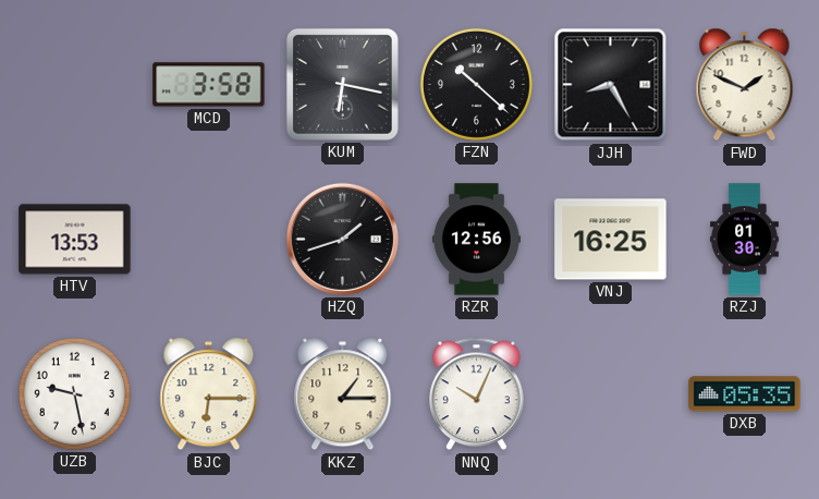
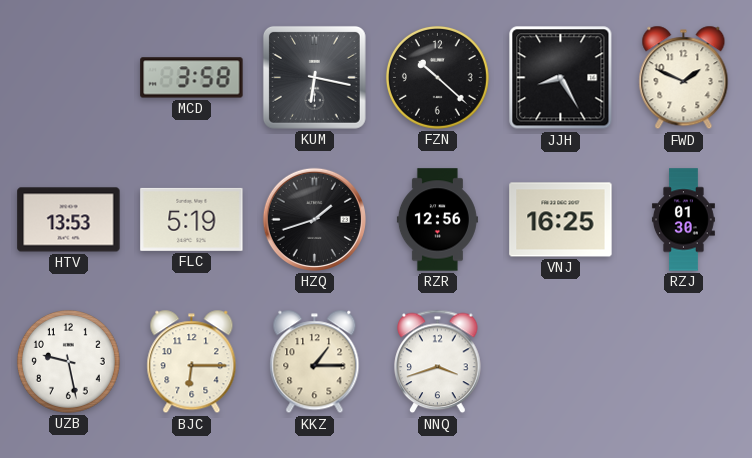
FLC: none -> 5:19
NNQ: 10:04 -> 3:42
DXB: 05:35 -> none
